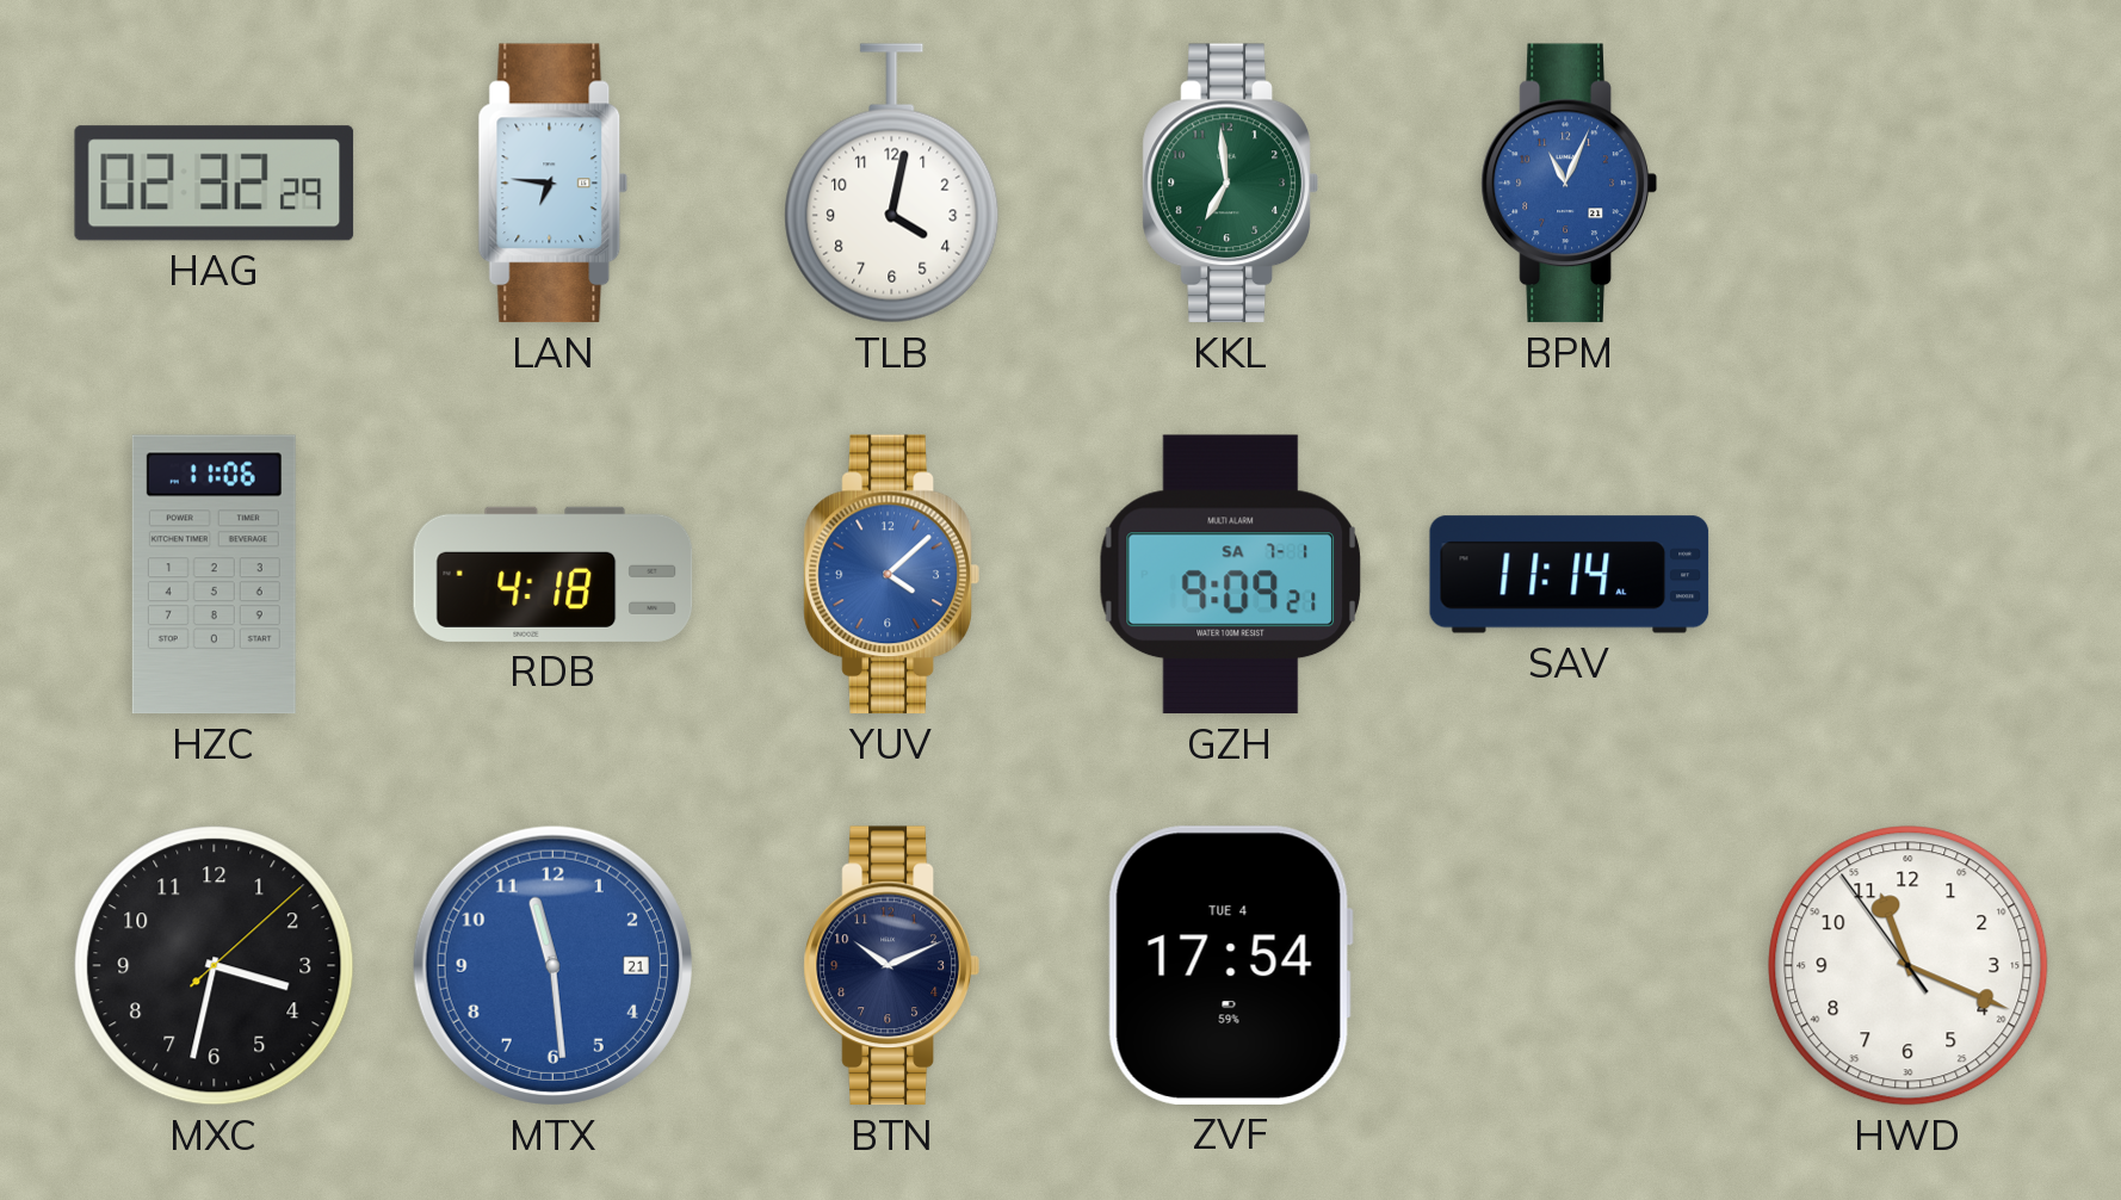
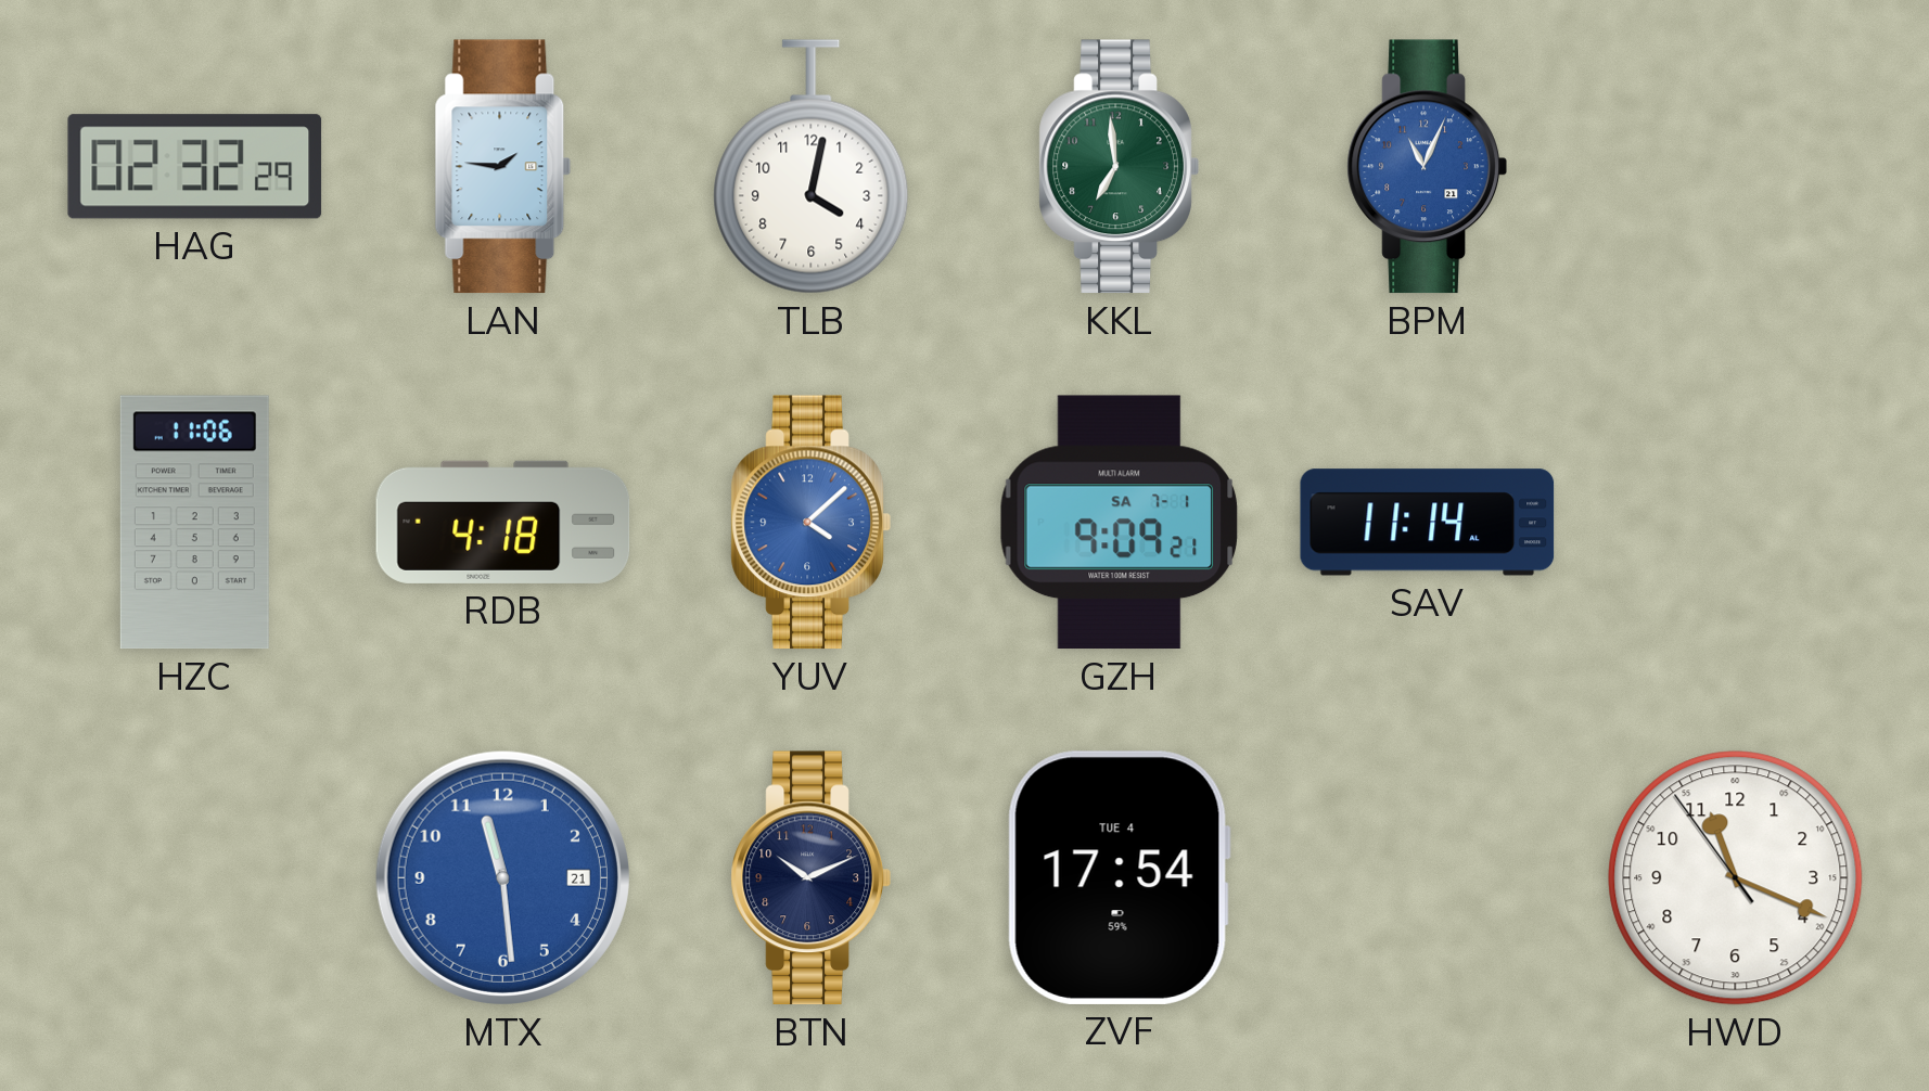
LAN: 6:46 -> 1:46
MXC: 3:32 -> none
